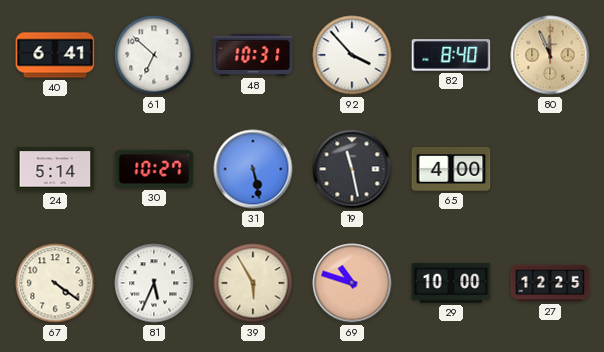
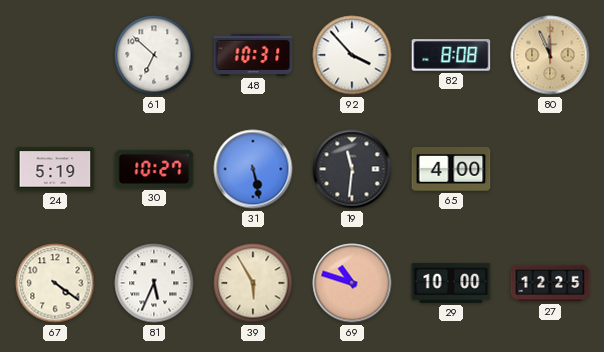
40: 6:41 -> none
82: 8:40 -> 8:08
24: 5:14 -> 5:19
19: 11:28 -> 11:31
